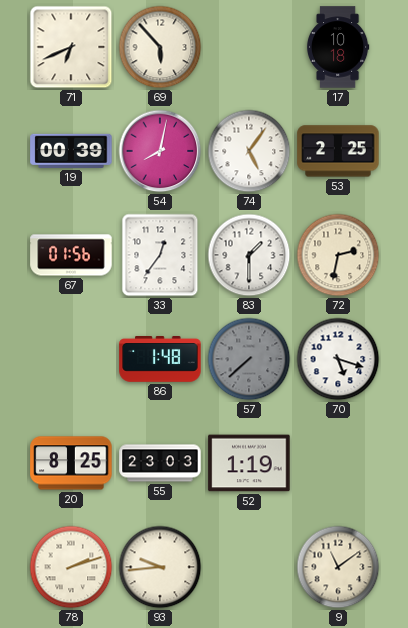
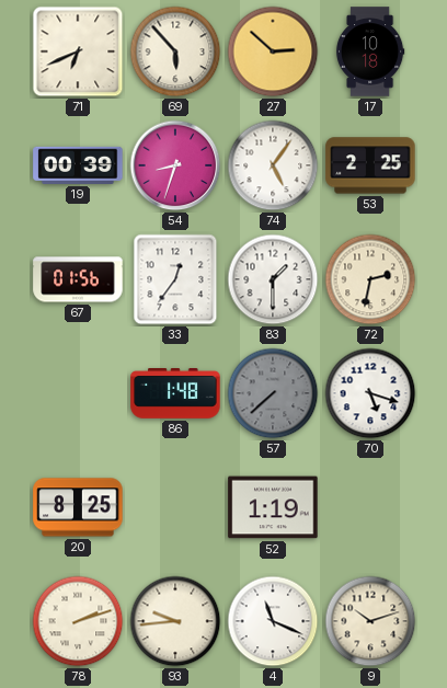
27: none -> 2:52
54: 8:02 -> 8:33
55: 23:03 -> none
4: none -> 11:19
9: 11:09 -> 10:12
